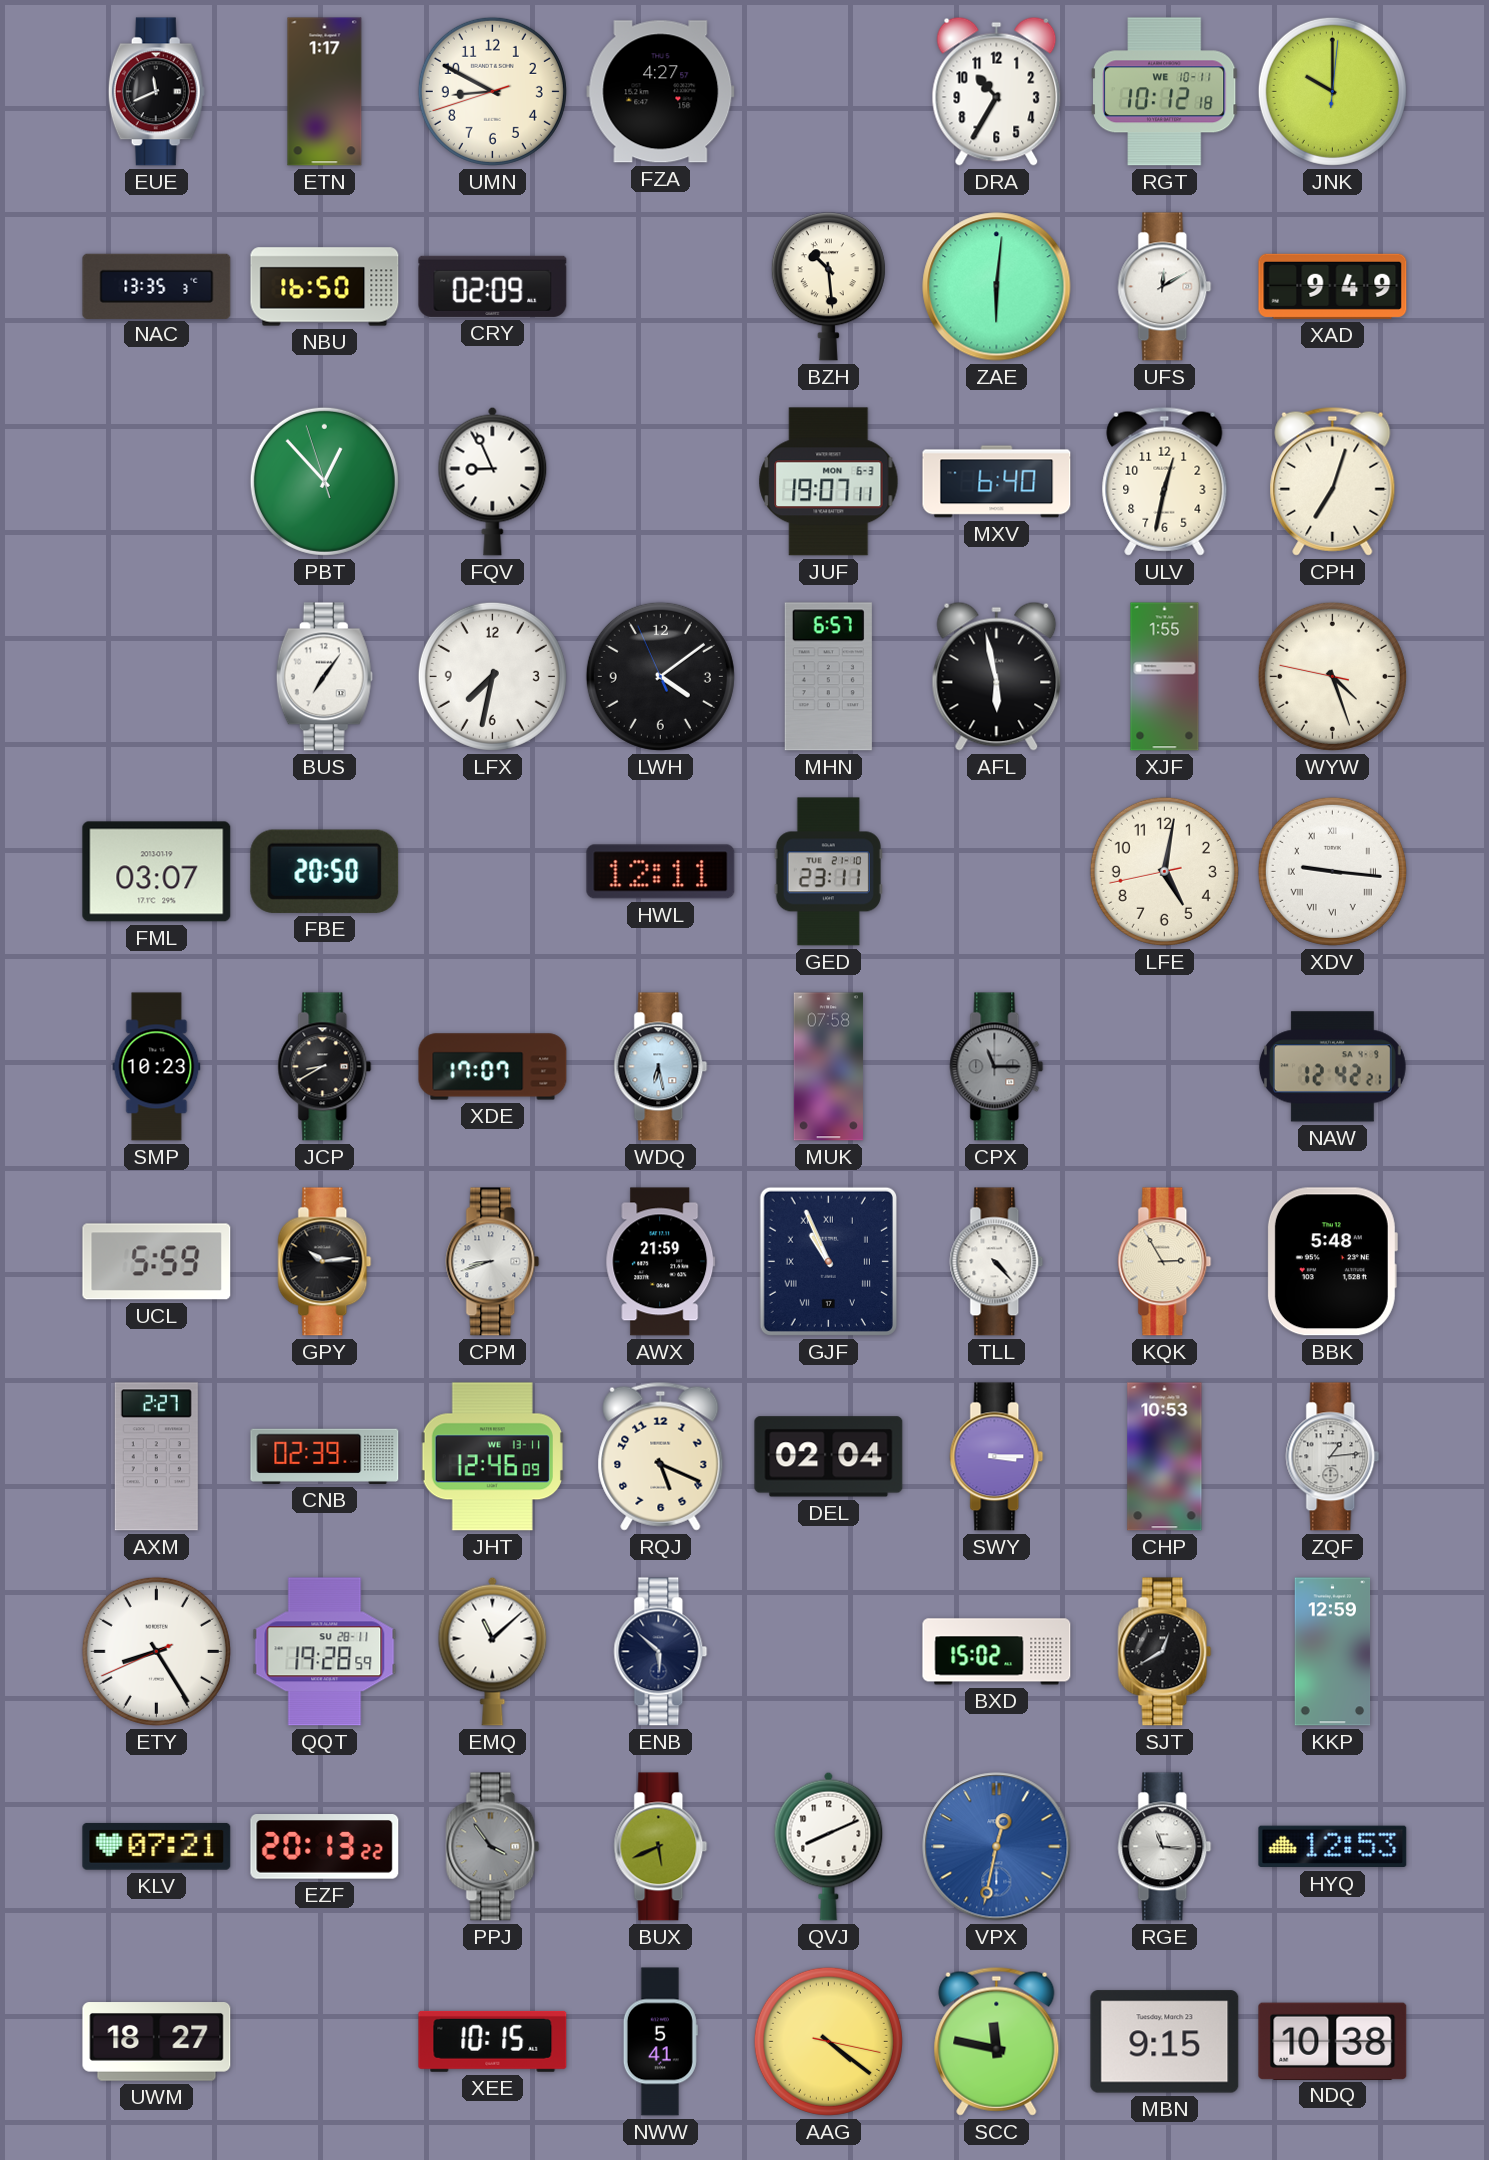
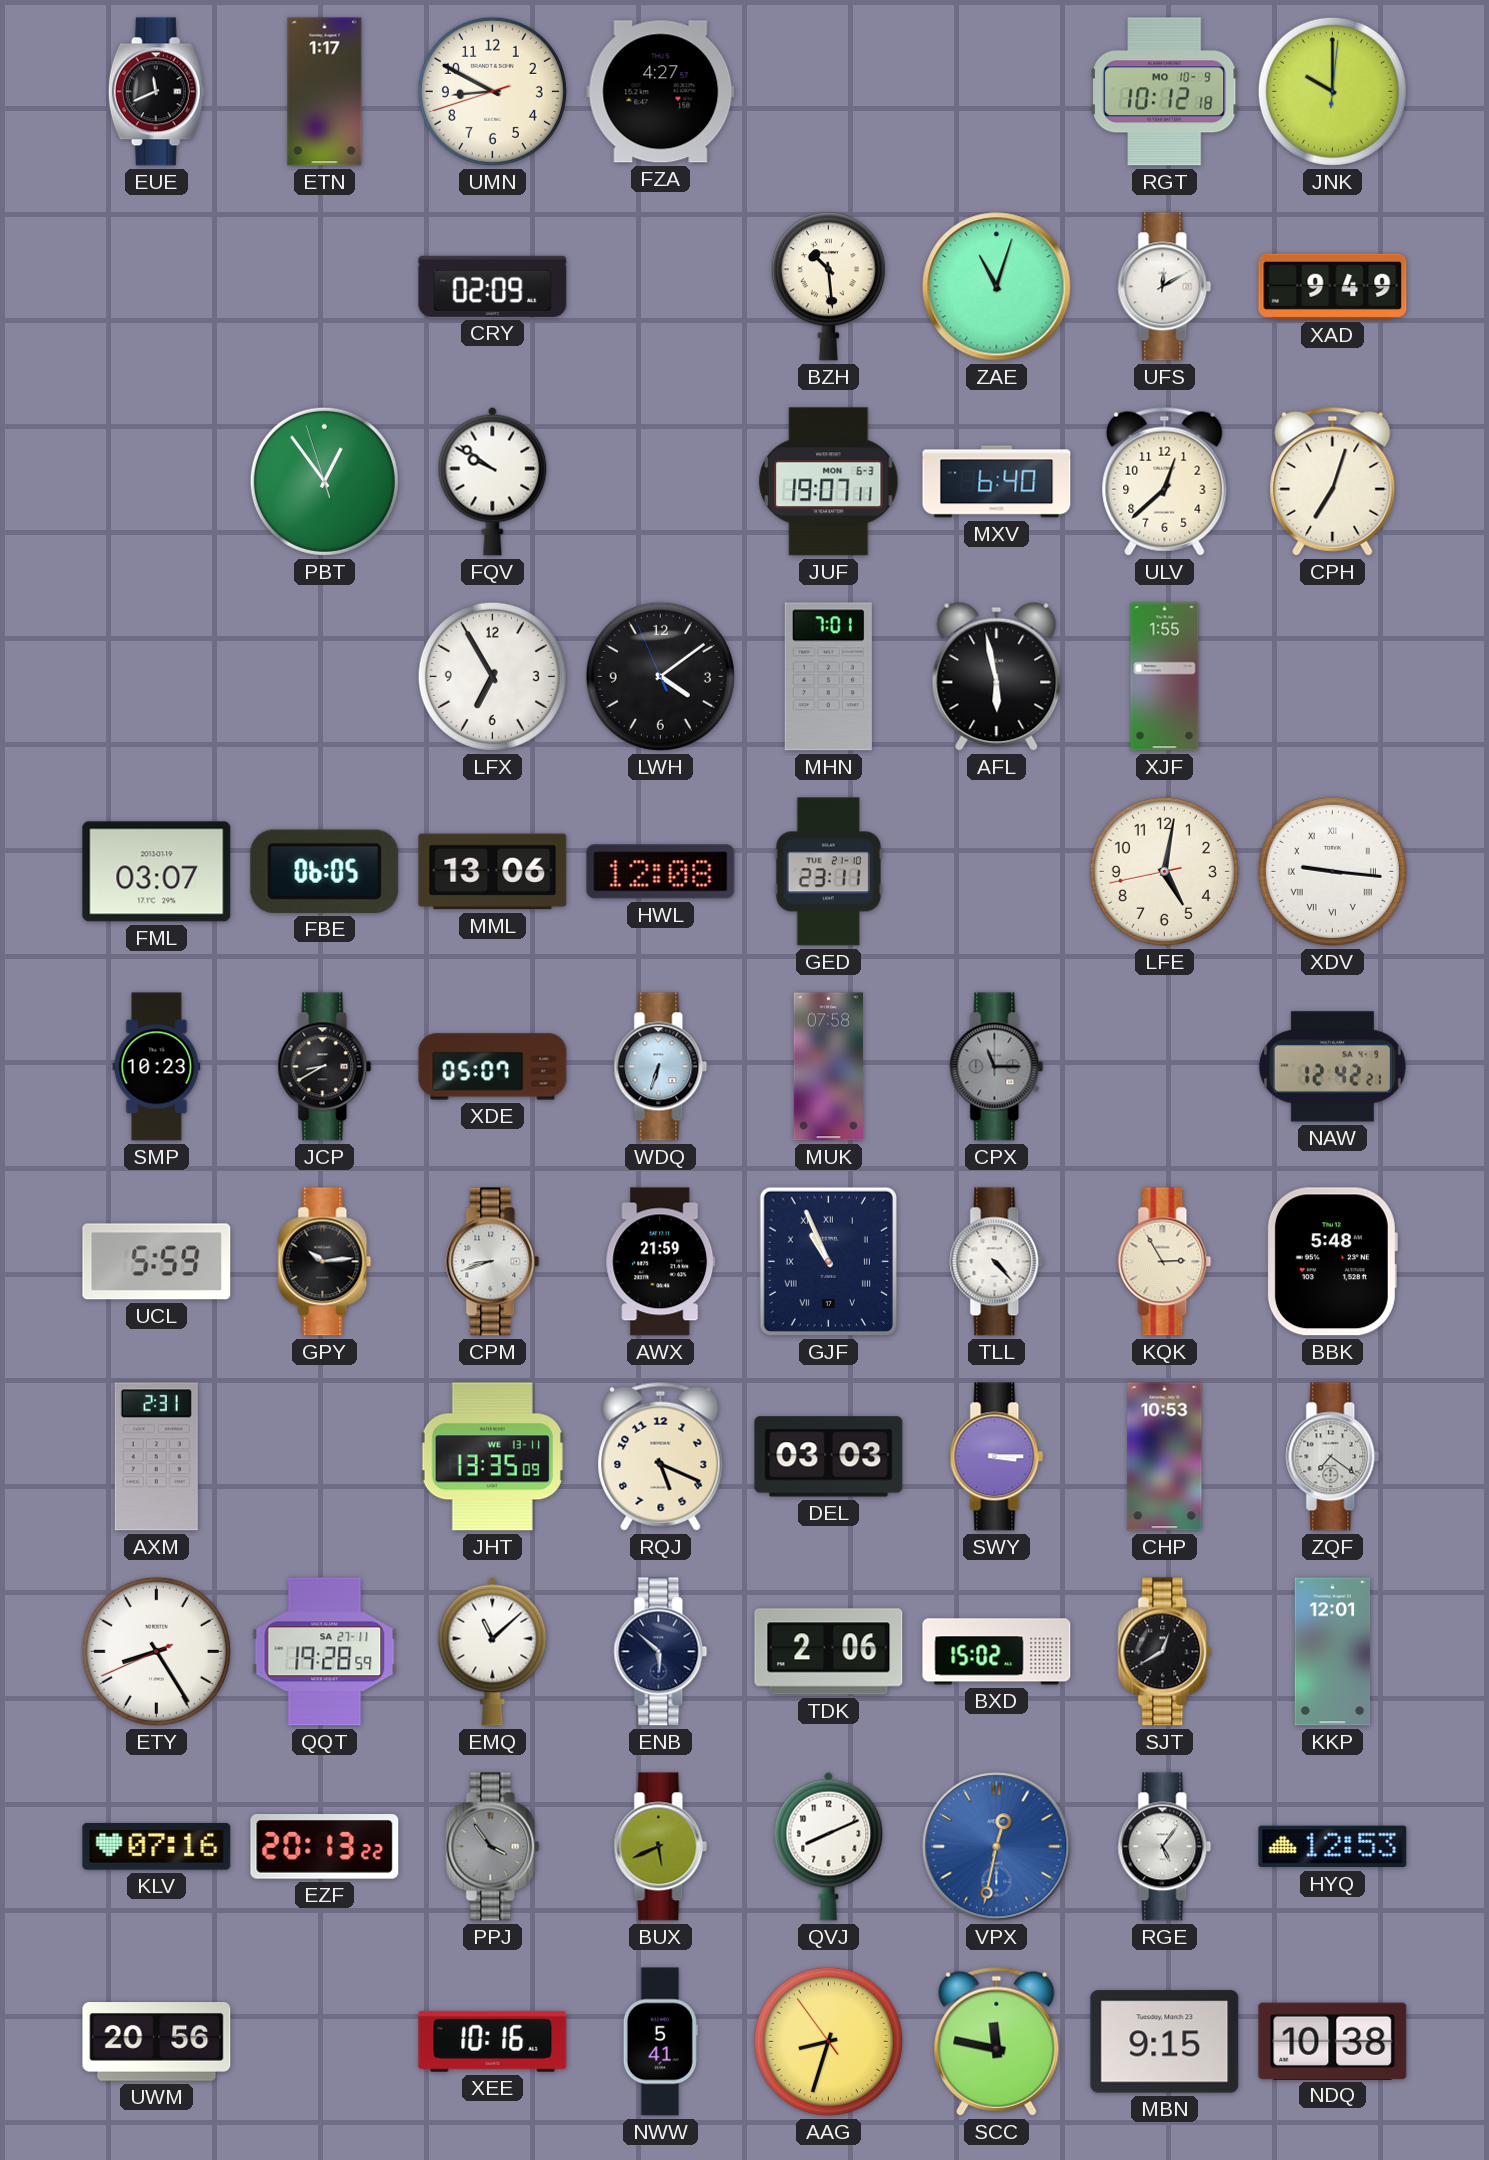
DRA: 10:35 -> none
RGT date: WE 10-11 -> MO 10-9
NAC: 13:35 -> none
NBU: 16:50 -> none
ZAE: 6:01 -> 11:03
PBT: 12:52 -> 12:53
FQV: 8:56 -> 9:51
ULV: 12:32 -> 12:38
BUS: 7:06 -> none
LFX: 7:32 -> 6:55
MHN: 6:57 -> 7:01
WYW: 4:26 -> none
FBE: 20:50 -> 06:05
MML: none -> 13:06
HWL: 12:11 -> 12:08
XDE: 17:07 -> 05:07
WDQ: 6:28 -> 6:33
AXM: 2:27 -> 2:31
CNB: 02:39 -> none
JHT: 12:46 -> 13:35
DEL: 02:04 -> 03:03
ZQF: 1:14 -> 7:21
QQT date: SU 28-11 -> SA 27-11
TDK: none -> 2:06
KKP: 12:59 -> 12:01
KLV: 07:21 -> 07:16
RGE: 11:16 -> 5:06
UWM: 18:27 -> 20:56
XEE: 10:15 -> 10:16
AAG: 4:21 -> 8:32
